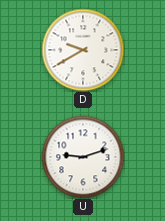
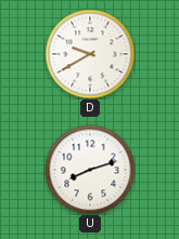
U: 9:12 -> 8:12
